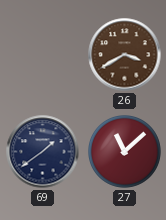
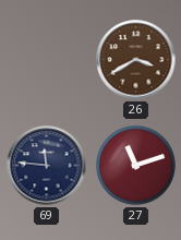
69: 1:39 -> 11:46
27: 11:08 -> 11:12
